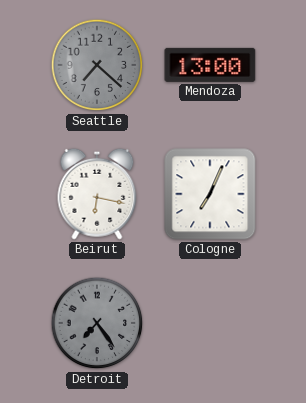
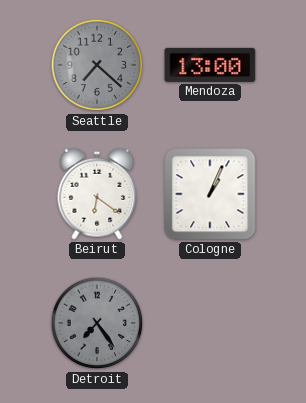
Beirut: 6:17 -> 6:21
Cologne: 7:04 -> 1:04
